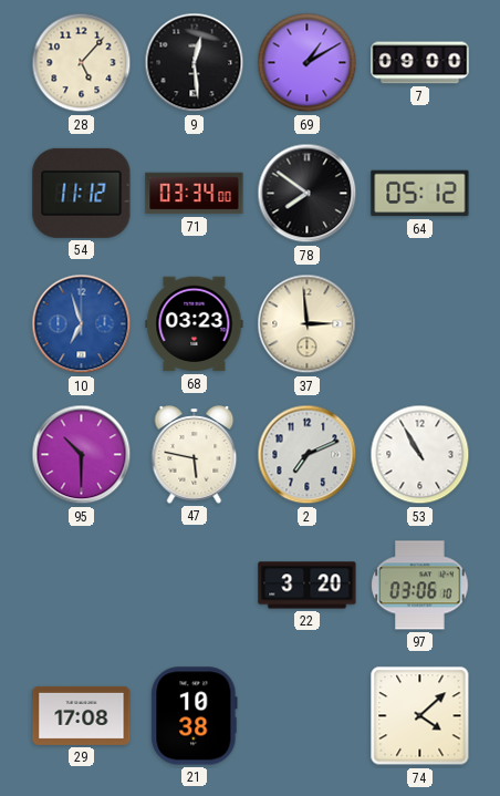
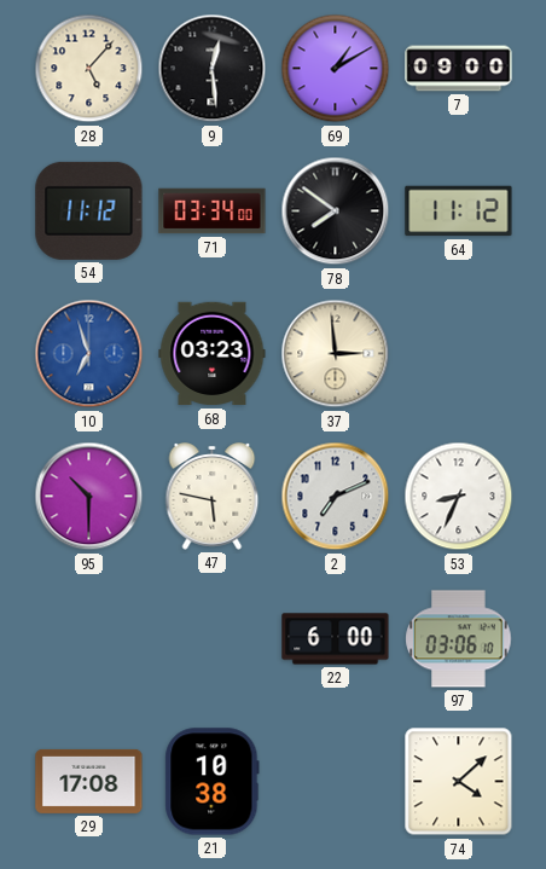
64: 05:12 -> 11:12
53: 10:55 -> 8:34
22: 3:20 -> 6:00
